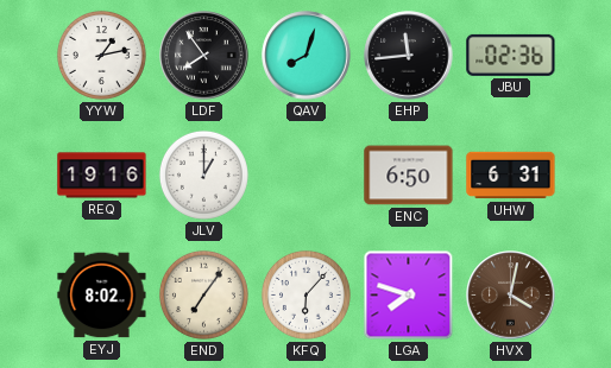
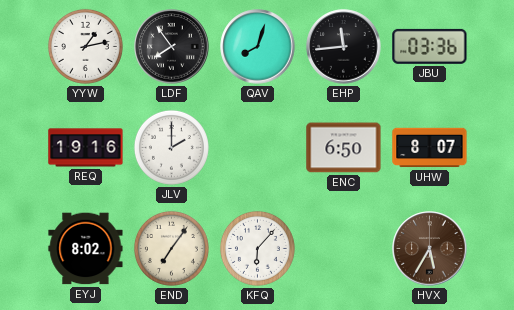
JBU: 02:36 -> 03:36
JLV: 1:00 -> 2:00
UHW: 6:31 -> 8:07
LGA: 7:48 -> none
HVX: 4:02 -> 5:35
